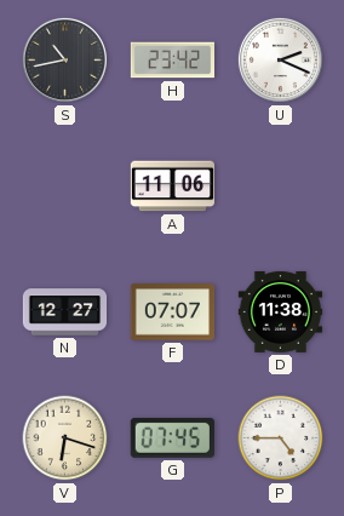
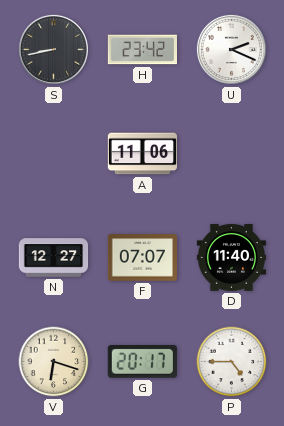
S: 10:43 -> 8:43
D: 11:38 -> 11:40
G: 07:45 -> 20:17
